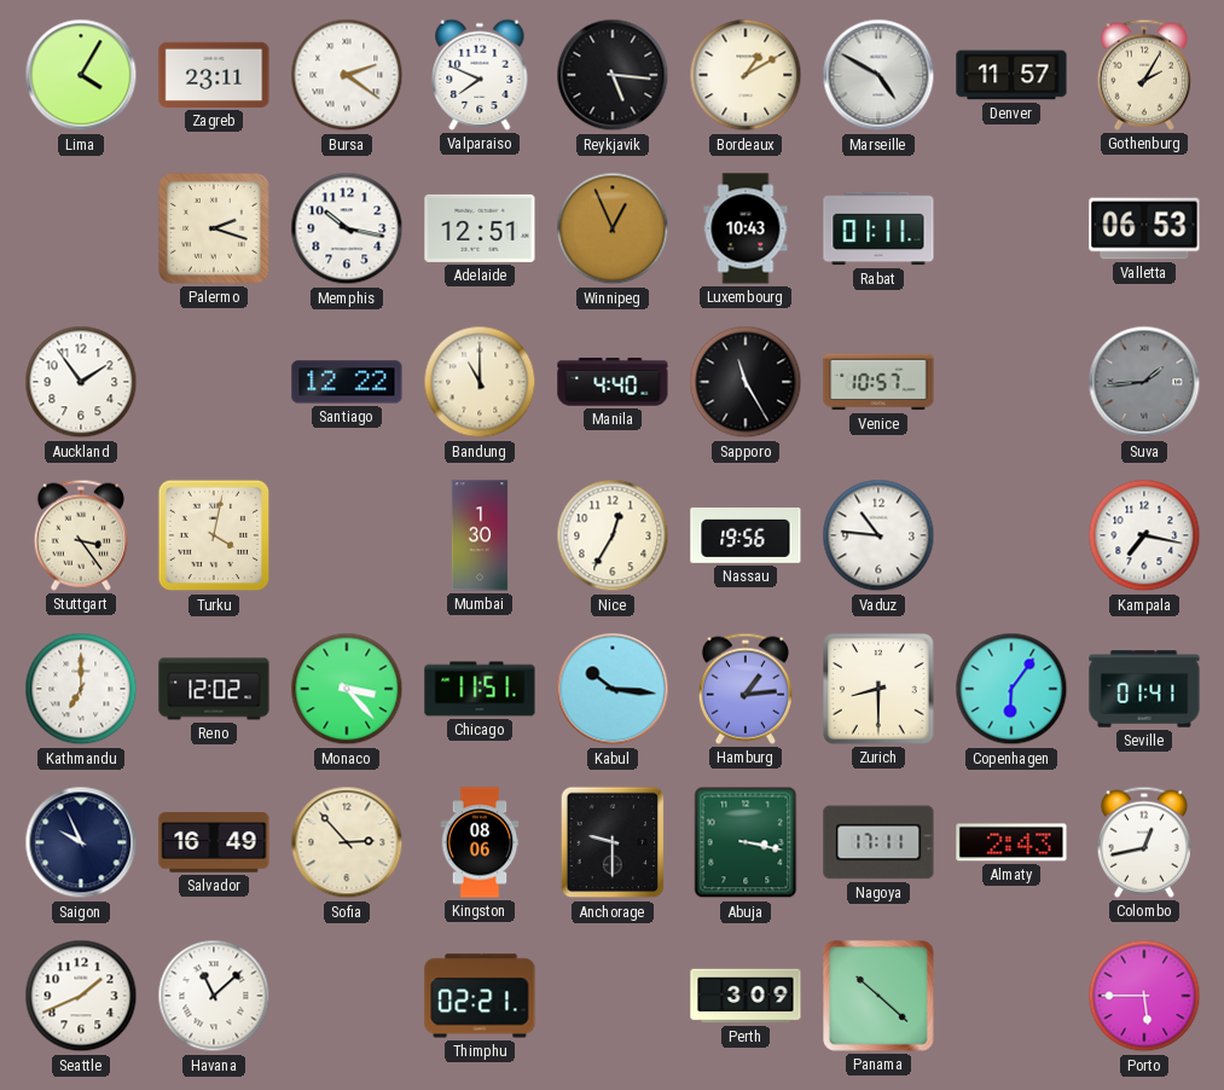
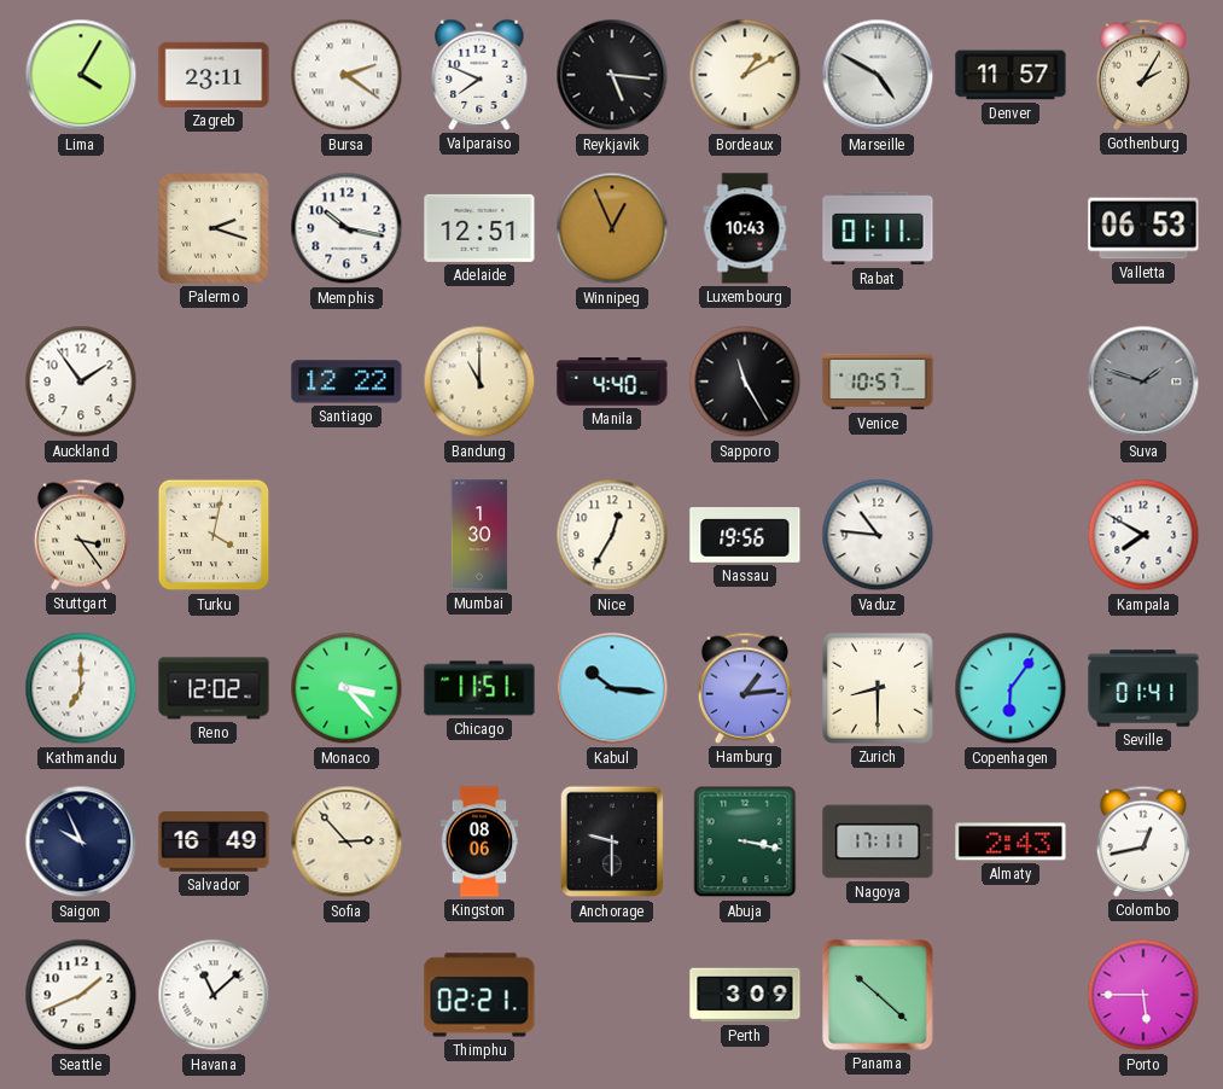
Suva: 1:44 -> 1:48
Kampala: 7:17 -> 7:50
